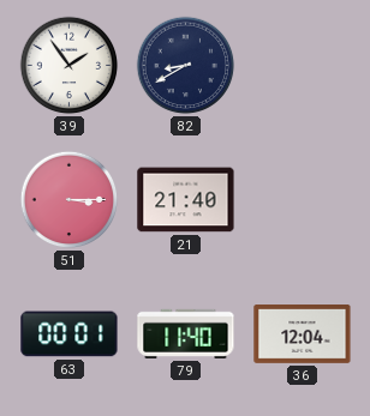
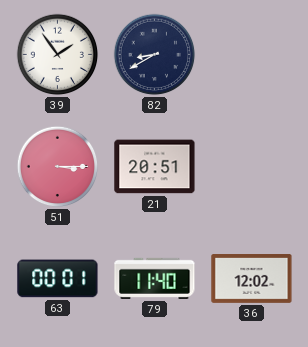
21: 21:40 -> 20:51
36: 12:04 -> 12:02
